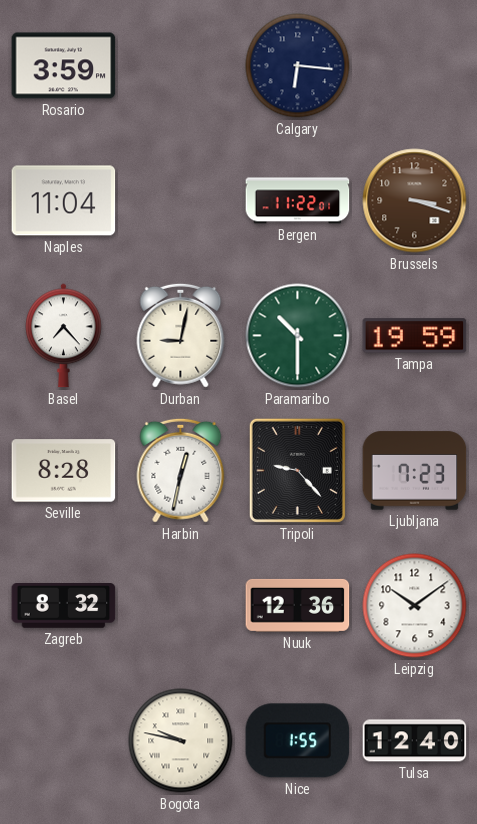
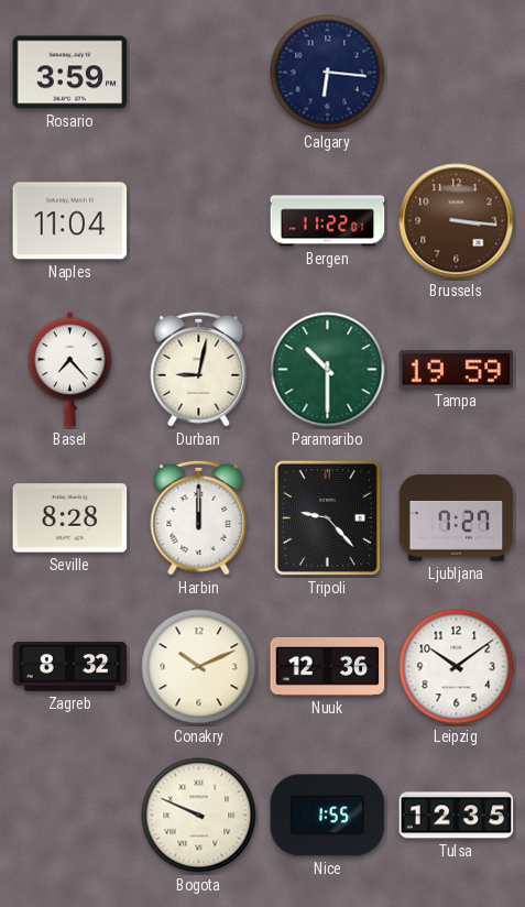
Brussels: 3:18 -> 3:16
Harbin: 12:32 -> 12:00
Ljubljana: 7:23 -> 7:27
Conakry: none -> 10:11
Bogota: 9:47 -> 9:49
Tulsa: 12:40 -> 12:35
